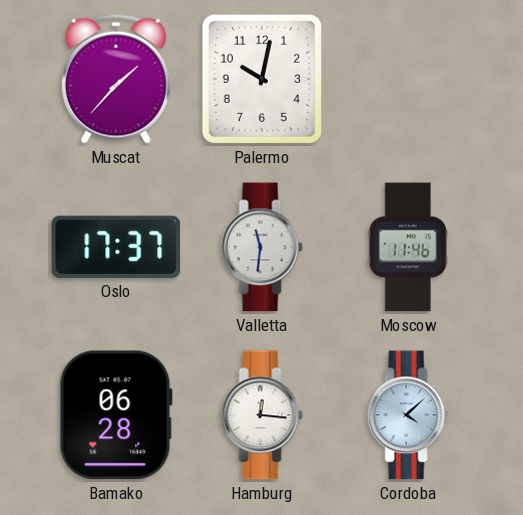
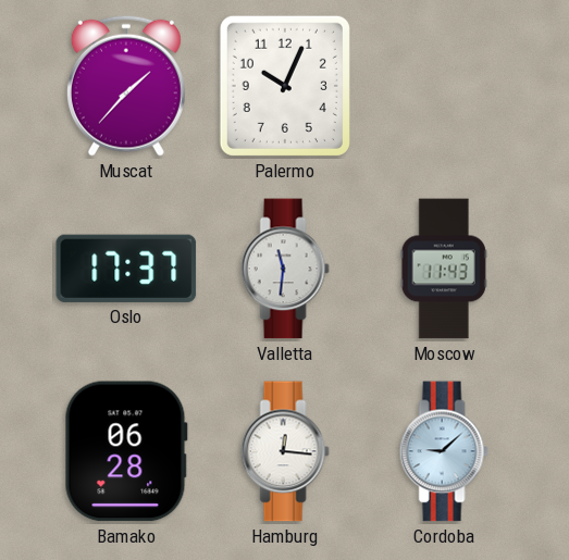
Palermo: 10:02 -> 10:04
Moscow: 11:46 -> 11:43
Cordoba: 4:08 -> 9:08
